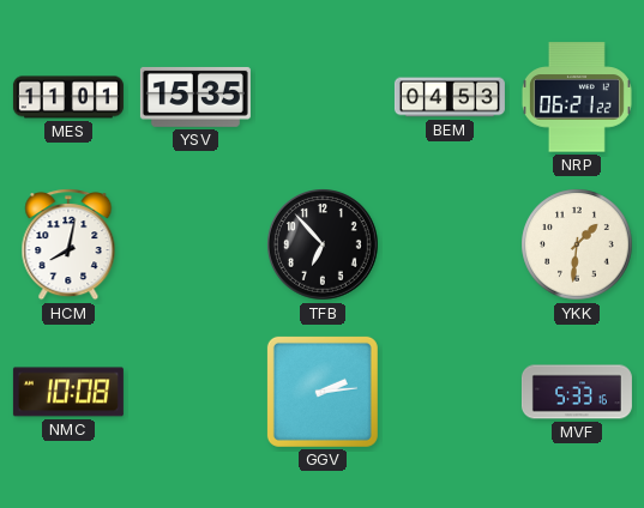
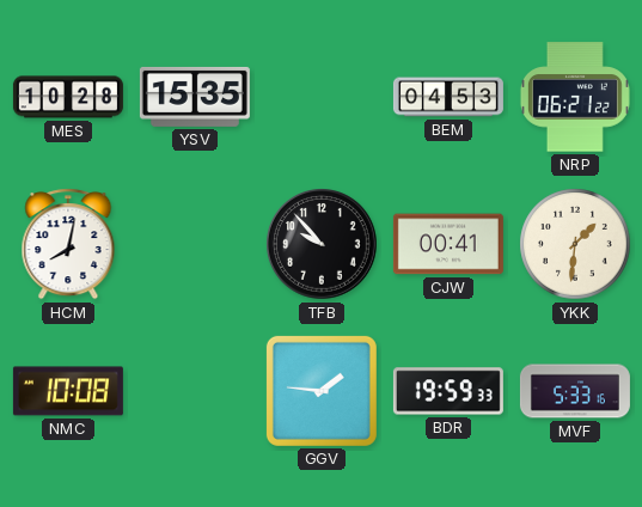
MES: 11:01 -> 10:28
TFB: 6:53 -> 9:53
CJW: none -> 00:41
GGV: 2:14 -> 1:46
BDR: none -> 19:59
